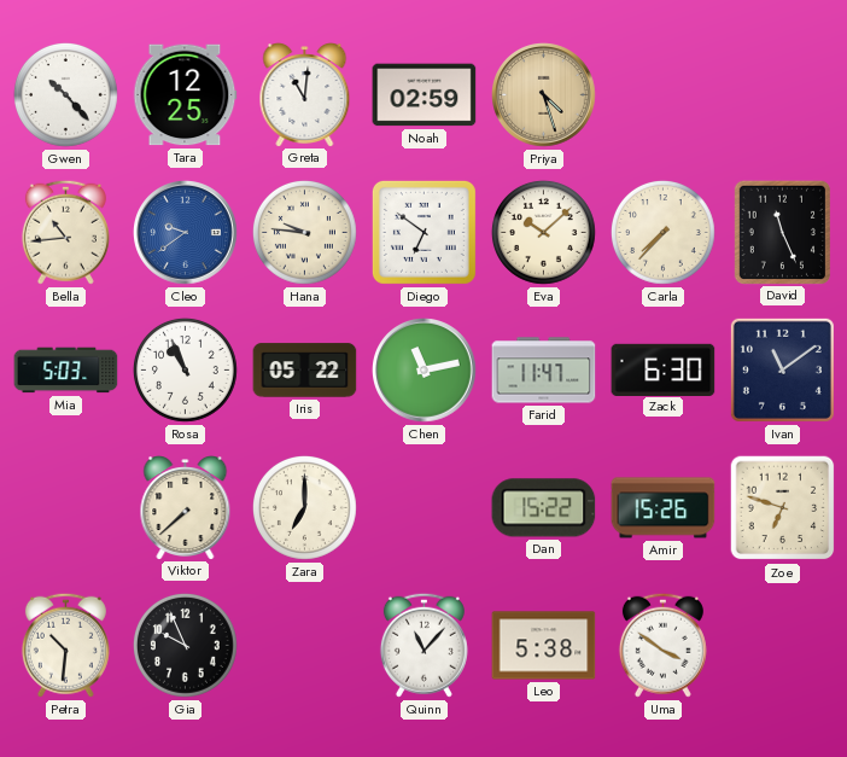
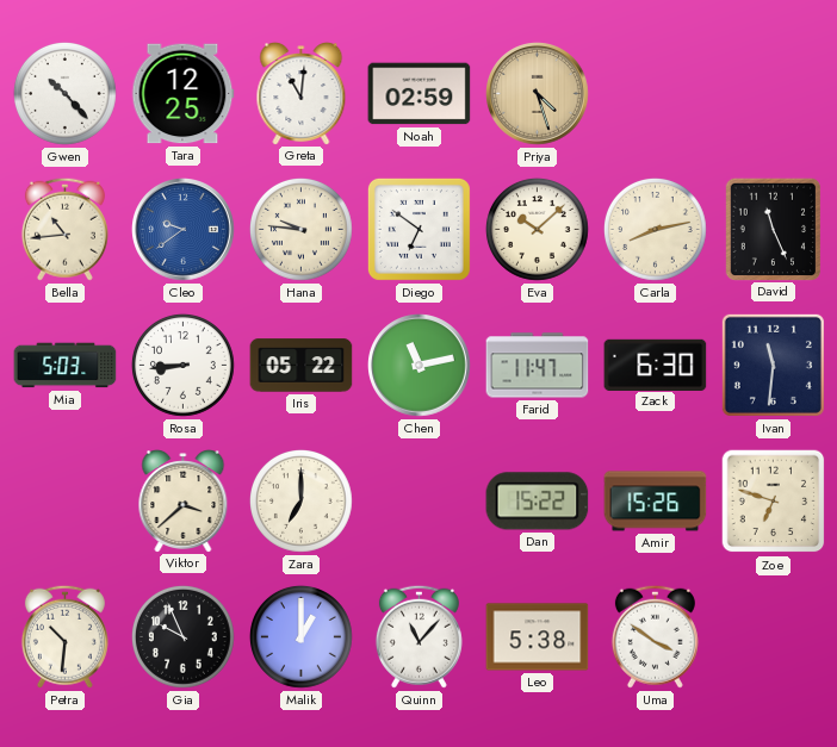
Carla: 7:37 -> 8:13
Rosa: 10:56 -> 8:44
Ivan: 11:09 -> 11:31
Viktor: 7:38 -> 3:38
Malik: none -> 1:00
